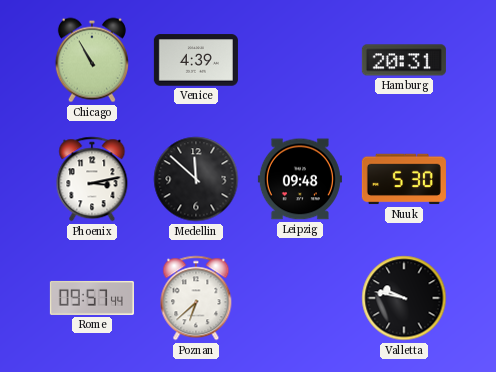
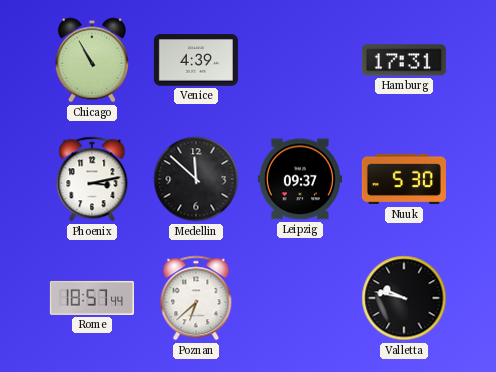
Hamburg: 20:31 -> 17:31
Leipzig: 09:48 -> 09:37
Rome: 09:57 -> 18:57
